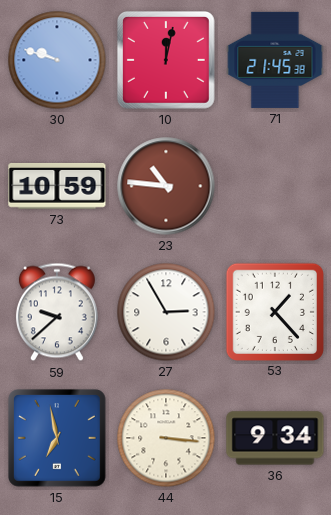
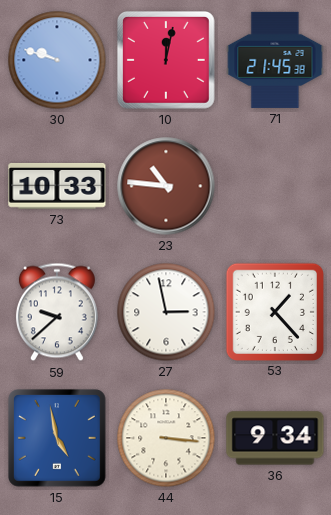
73: 10:59 -> 10:33
27: 2:55 -> 2:58
15: 6:58 -> 4:58
